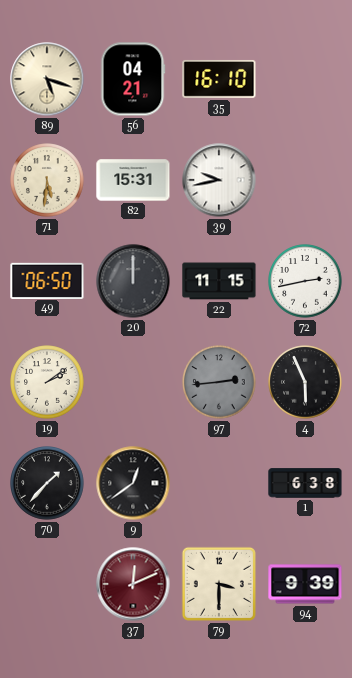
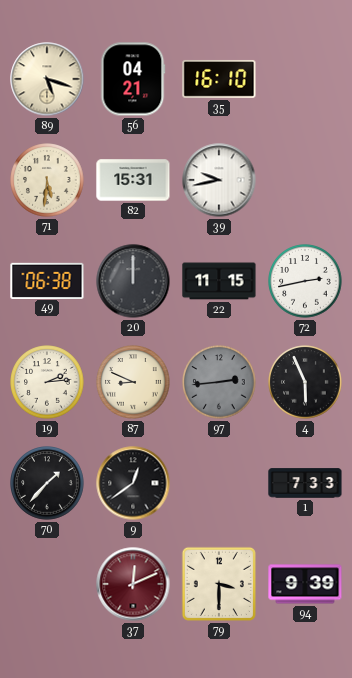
49: 06:50 -> 06:38
19: 2:09 -> 2:14
87: none -> 8:49
1: 6:38 -> 7:33
